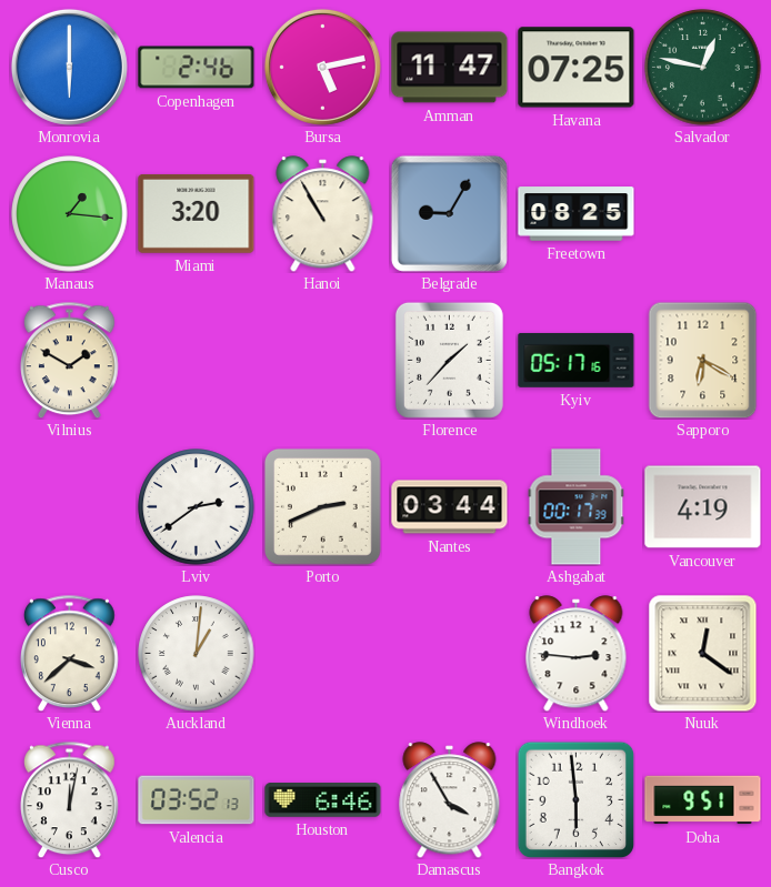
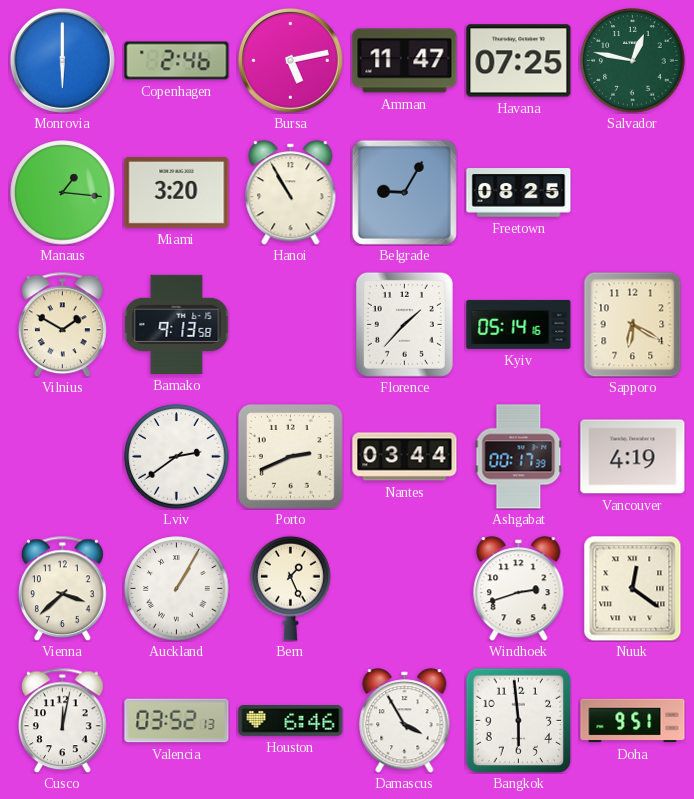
Bamako: none -> 9:13
Kyiv: 05:17 -> 05:14
Auckland: 1:01 -> 1:05
Bern: none -> 1:26
Windhoek: 2:46 -> 2:42
